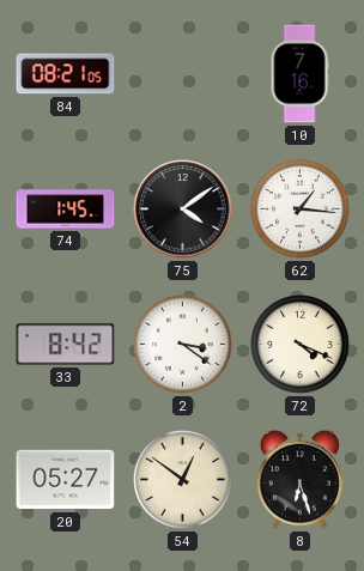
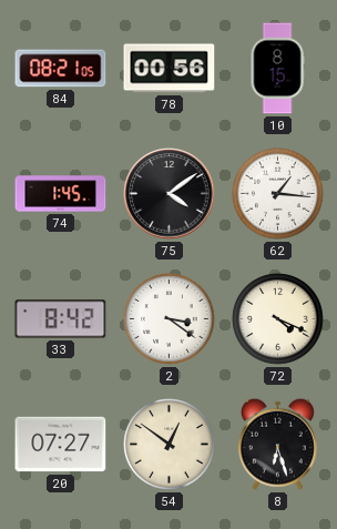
78: none -> 00:56
10: 7:16 -> 8:15
20: 05:27 -> 07:27
